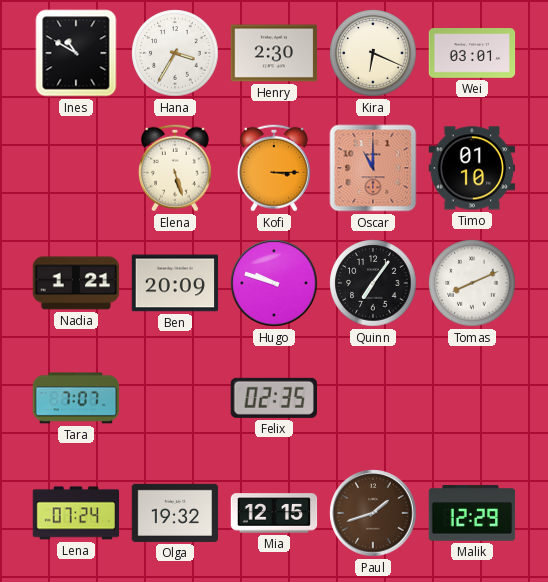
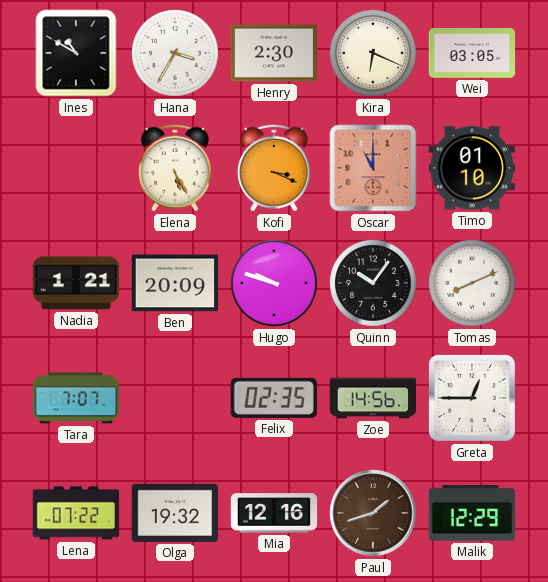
Wei: 03:01 -> 03:05
Elena: 5:27 -> 5:25
Kofi: 3:15 -> 3:19
Quinn: 7:06 -> 10:06
Zoe: none -> 14:56
Greta: none -> 12:45
Lena: 07:24 -> 07:22
Mia: 12:15 -> 12:16
